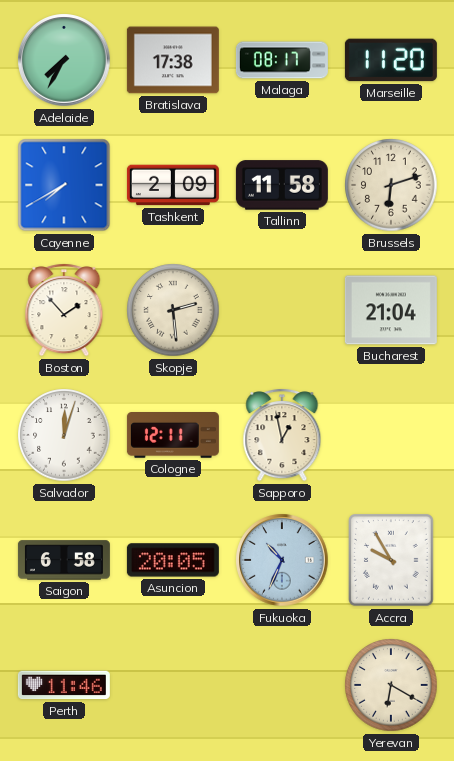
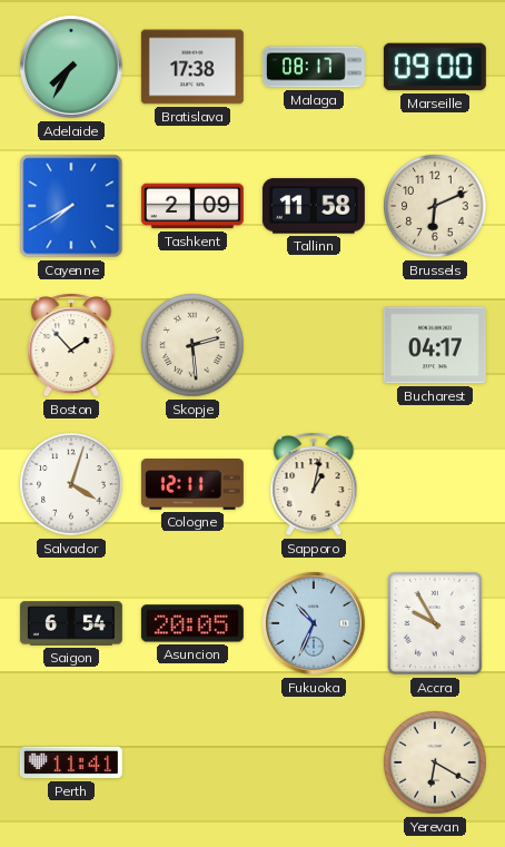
Marseille: 11:20 -> 09:00
Brussels: 6:12 -> 6:11
Bucharest: 21:04 -> 04:17
Salvador: 12:03 -> 4:03
Sapporo: 12:58 -> 1:02
Saigon: 6:58 -> 6:54
Perth: 11:46 -> 11:41
